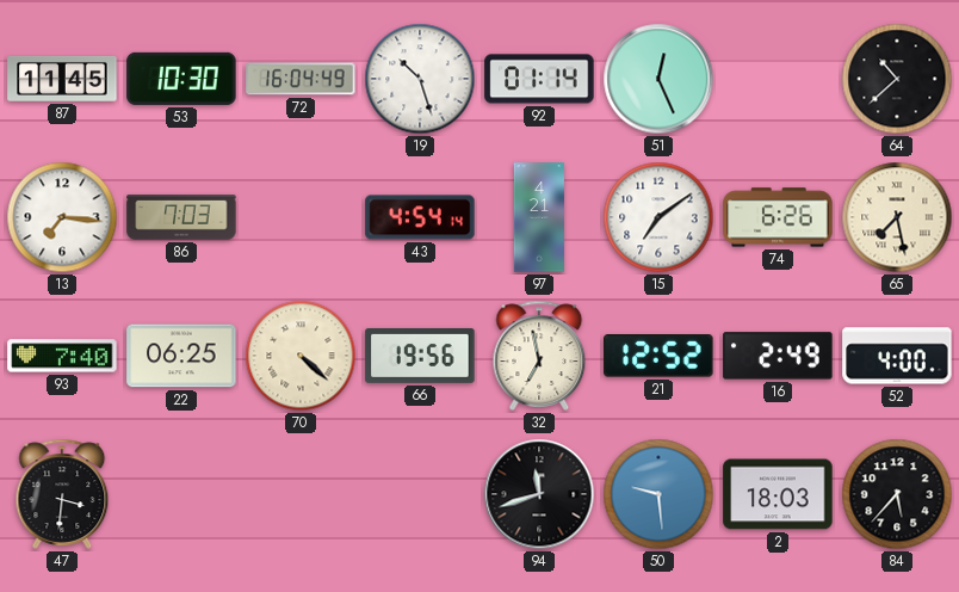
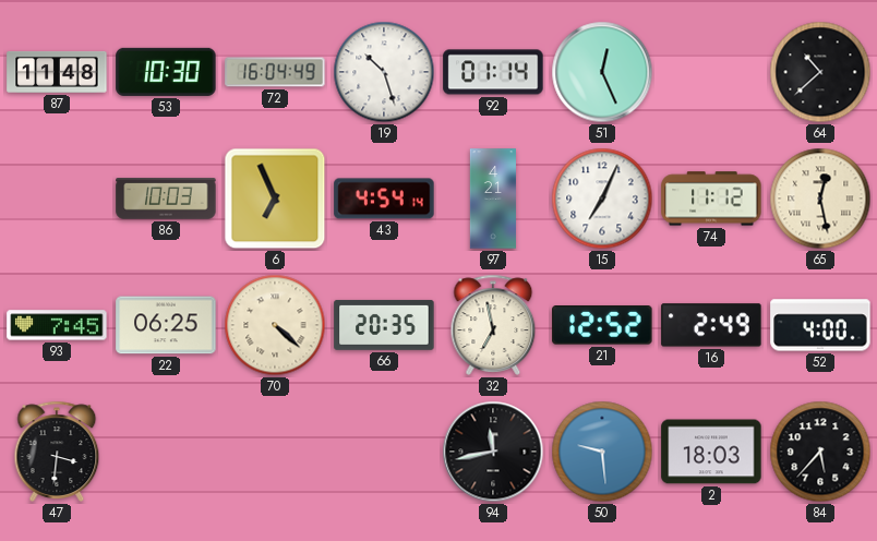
87: 11:45 -> 11:48
13: 7:16 -> none
86: 7:03 -> 10:03
6: none -> 6:56
15: 7:09 -> 7:04
74: 6:26 -> 11:12
65: 7:28 -> 12:28
93: 7:40 -> 7:45
66: 19:56 -> 20:35
94: 11:42 -> 11:43
